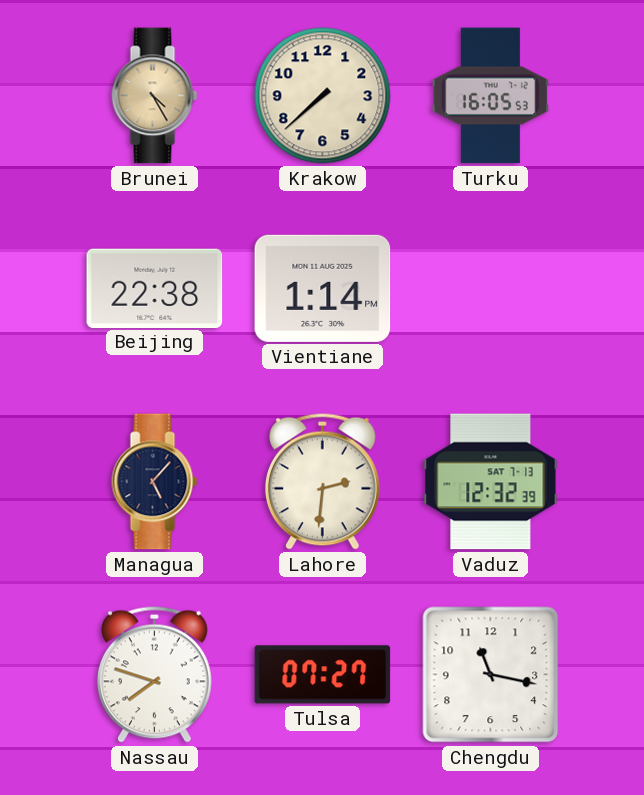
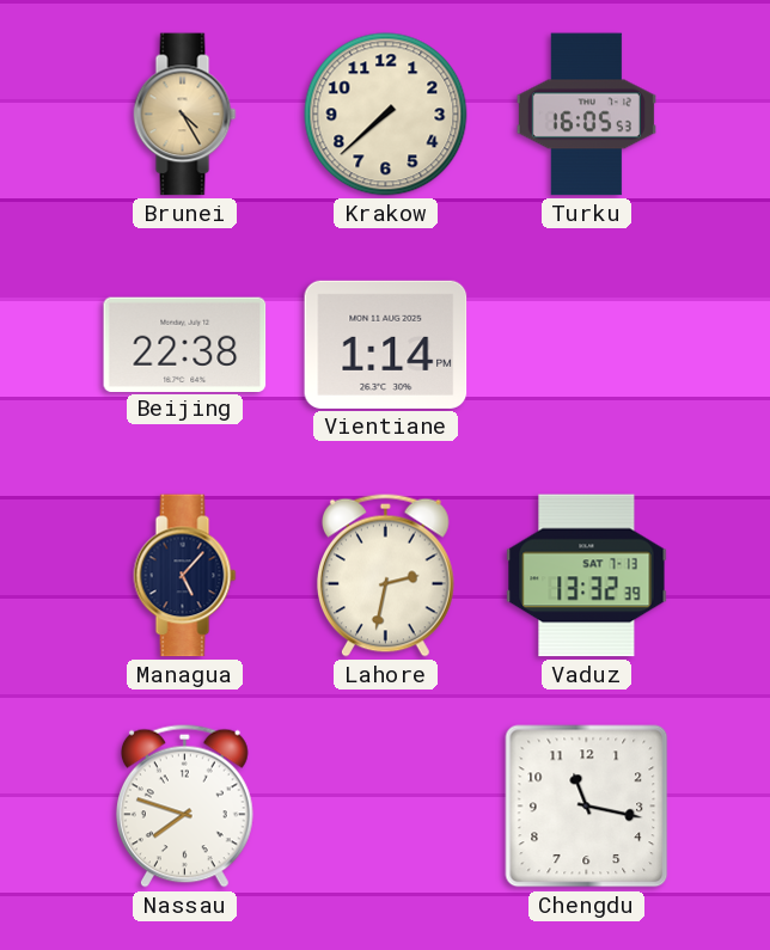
Lahore: 2:31 -> 2:32
Vaduz: 12:32 -> 13:32
Tulsa: 07:27 -> none
